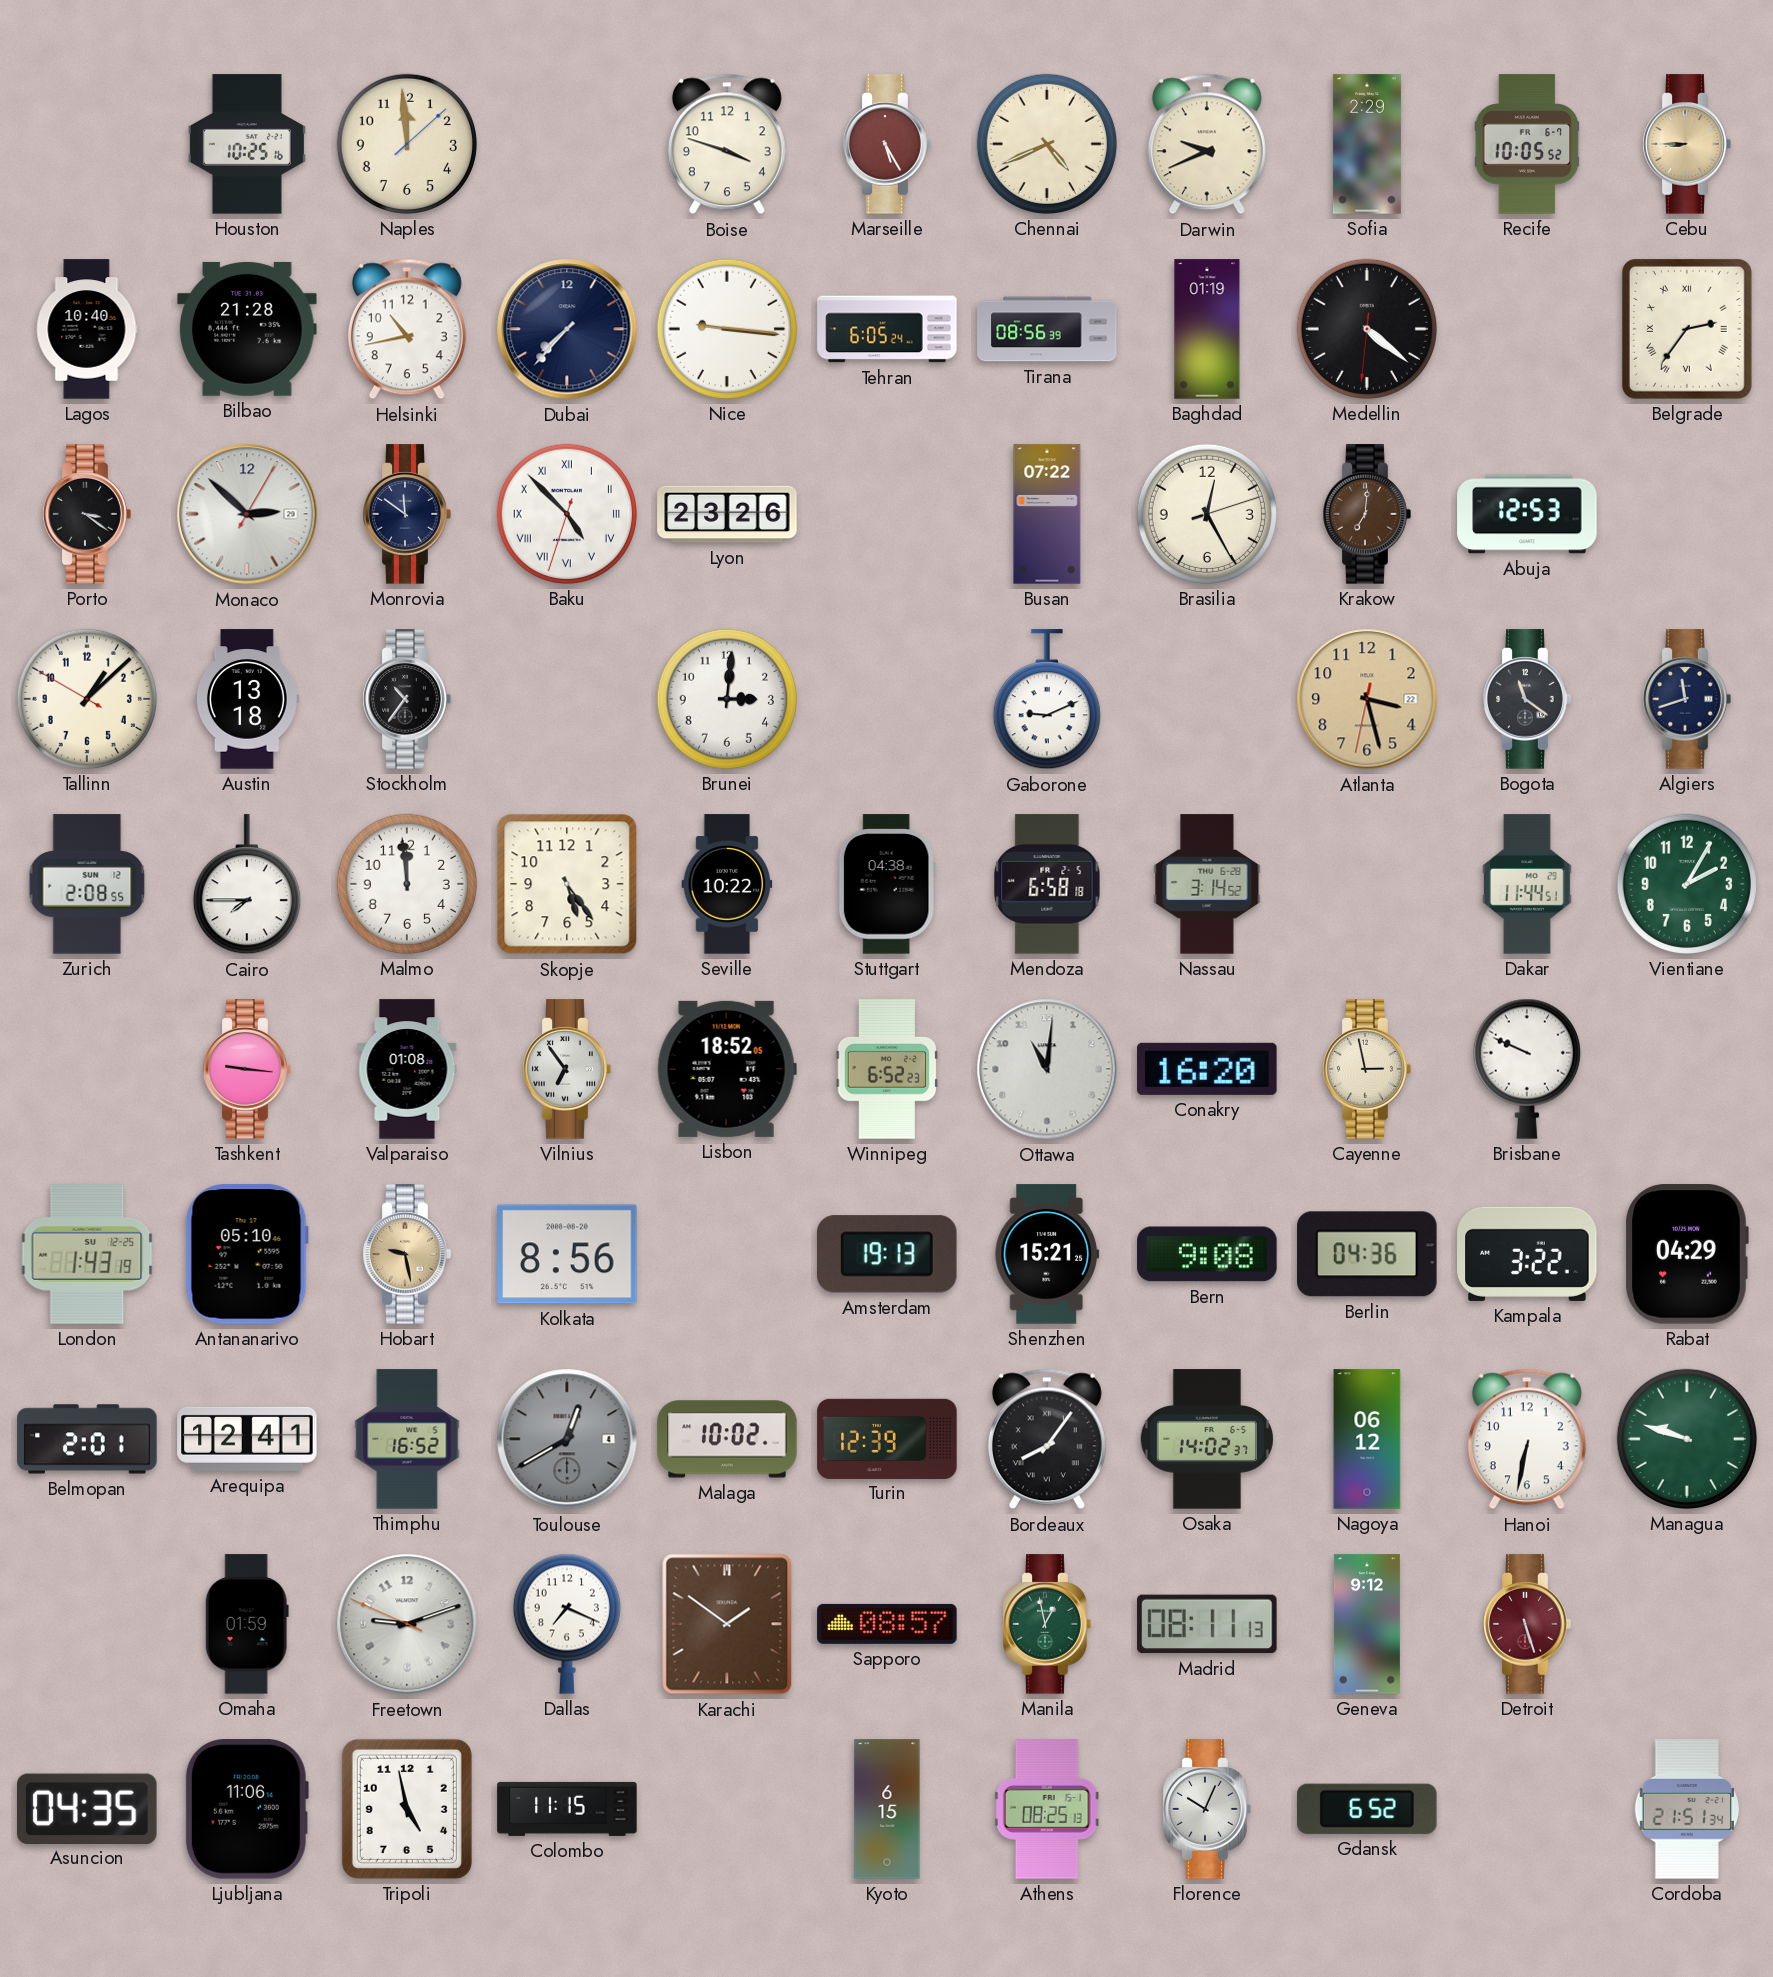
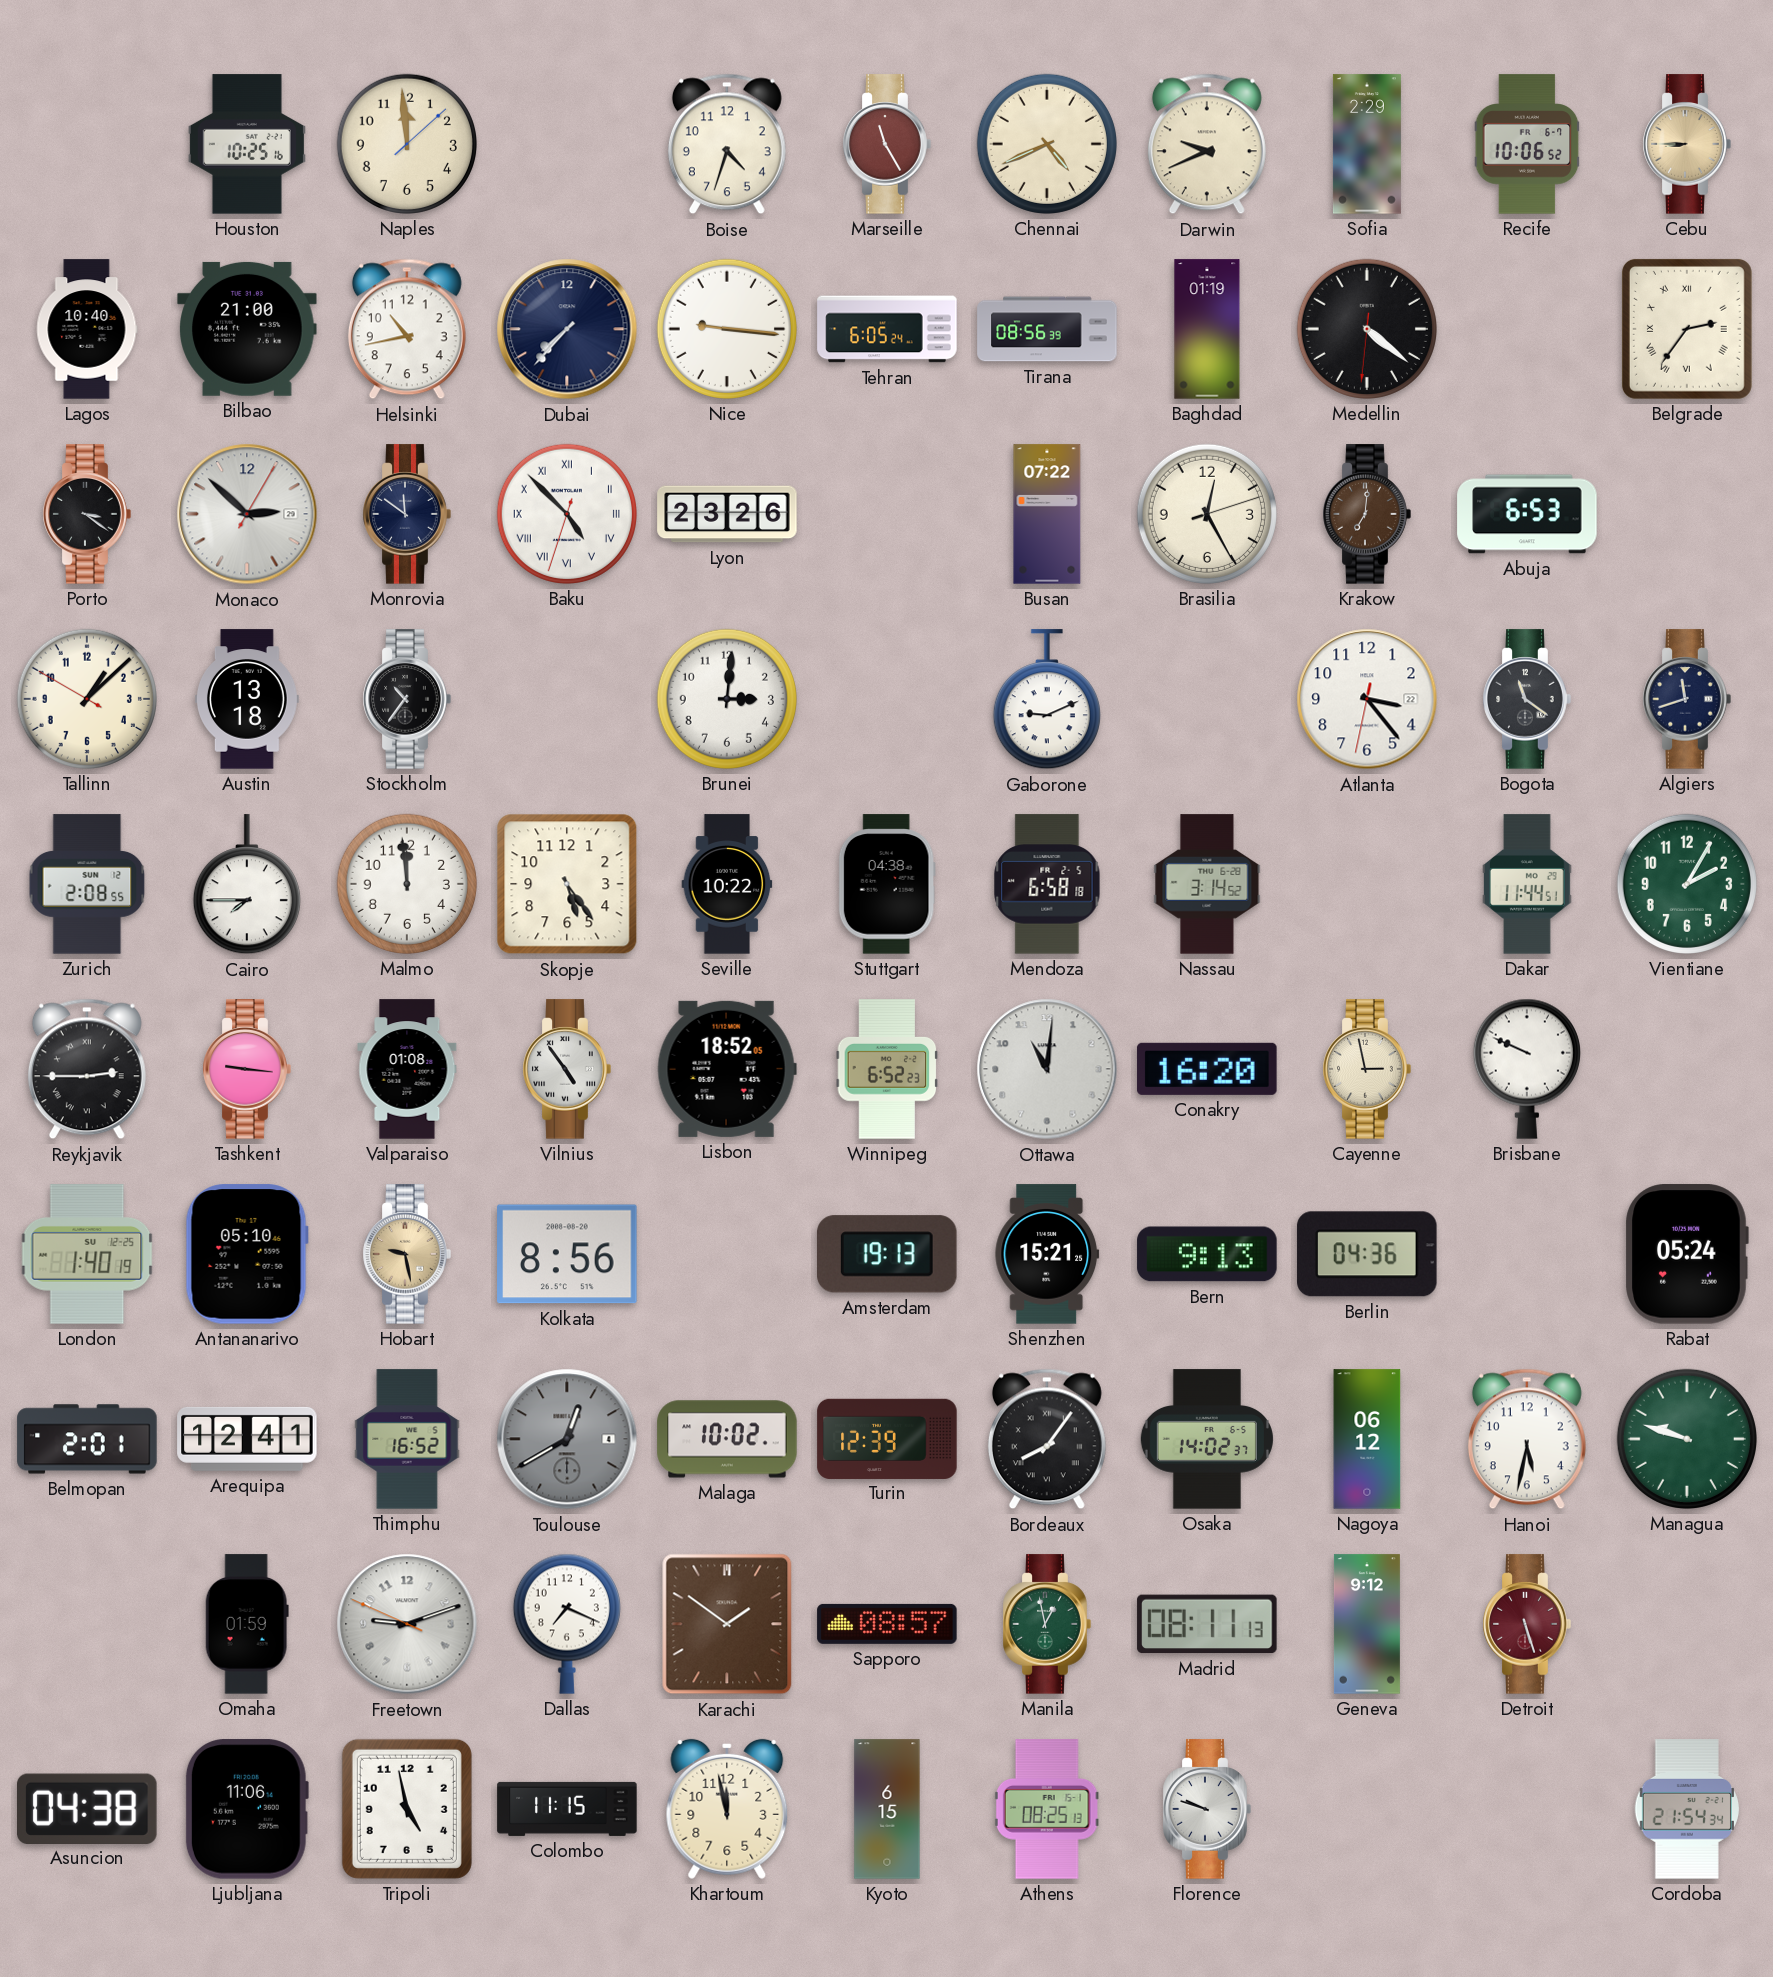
Boise: 3:48 -> 4:33
Marseille: 5:25 -> 11:25
Recife: 10:05 -> 10:06
Bilbao: 21:28 -> 21:00
Abuja: 12:53 -> 6:53
Atlanta: 3:27 -> 3:23
Atlanta dial: champagne -> white
Reykjavik: none -> 2:45
Vilnius: 6:54 -> 4:54
London: 1:43 -> 1:40
Bern: 9:08 -> 9:13
Kampala: 3:22 -> none
Rabat: 04:29 -> 05:24
Hanoi: 6:32 -> 5:32
Asuncion: 04:35 -> 04:38
Khartoum: none -> 11:58
Florence: 10:04 -> 9:48
Gdansk: 6:52 -> none
Cordoba: 21:51 -> 21:54
